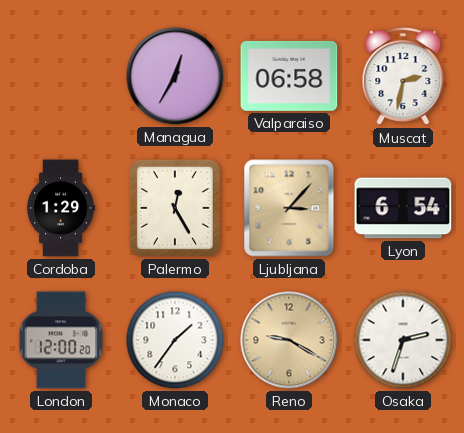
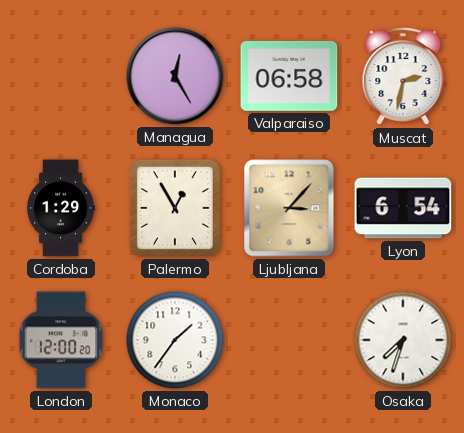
Managua: 12:35 -> 12:25
Palermo: 12:25 -> 12:55
Reno: 9:20 -> none
Osaka: 2:33 -> 7:33
